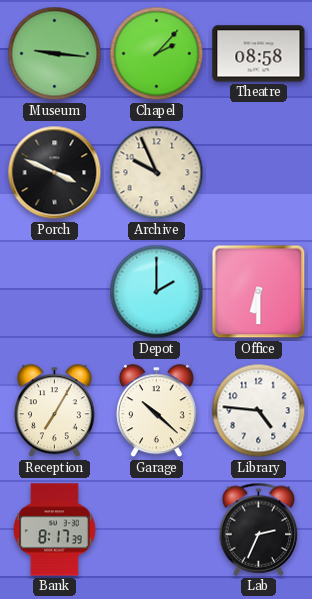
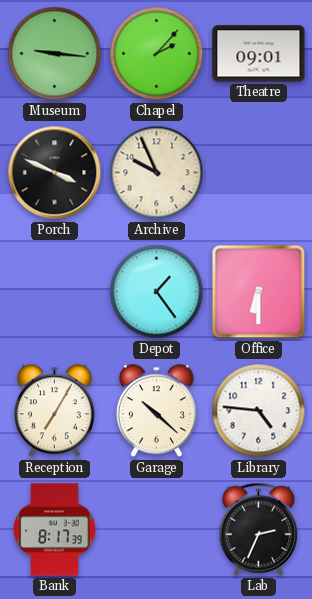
Theatre: 08:58 -> 09:01
Depot: 2:00 -> 1:24
